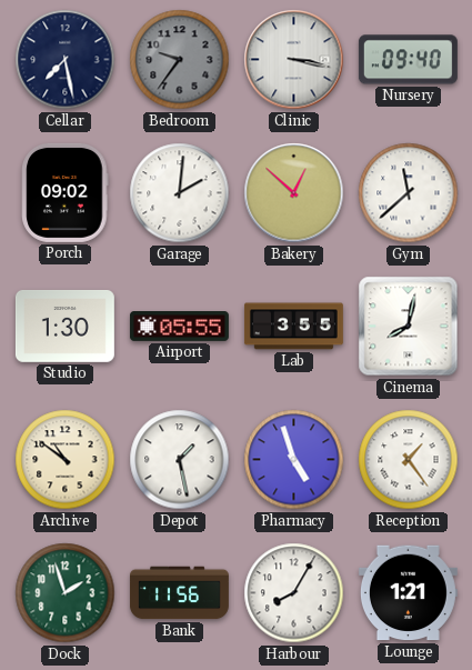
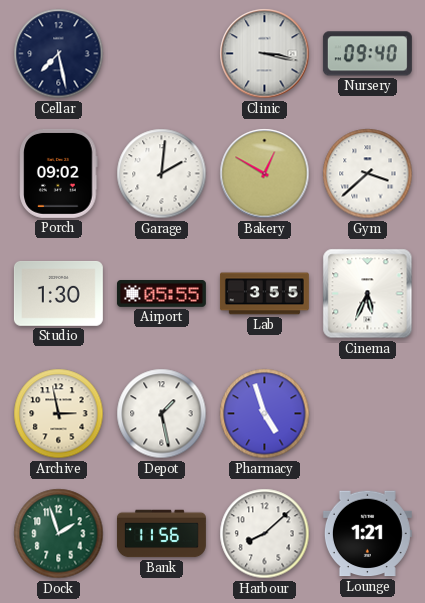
Bedroom: 9:36 -> none
Bakery: 12:52 -> 12:50
Gym: 11:38 -> 3:38
Cinema: 8:02 -> 5:34
Archive: 10:51 -> 2:58
Reception: 1:24 -> none
Harbour: 8:05 -> 8:08
